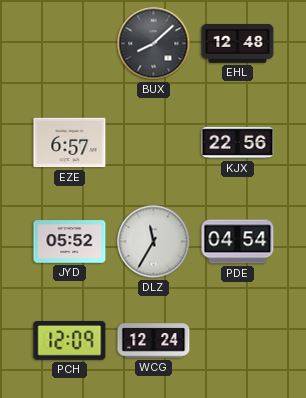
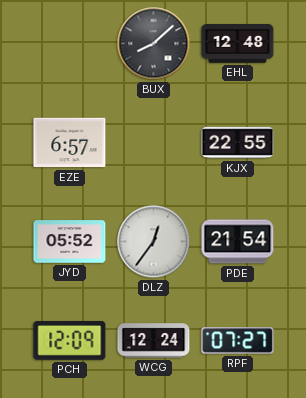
KJX: 22:56 -> 22:55
DLZ: 11:35 -> 12:36
PDE: 04:54 -> 21:54
RPF: none -> 07:27
